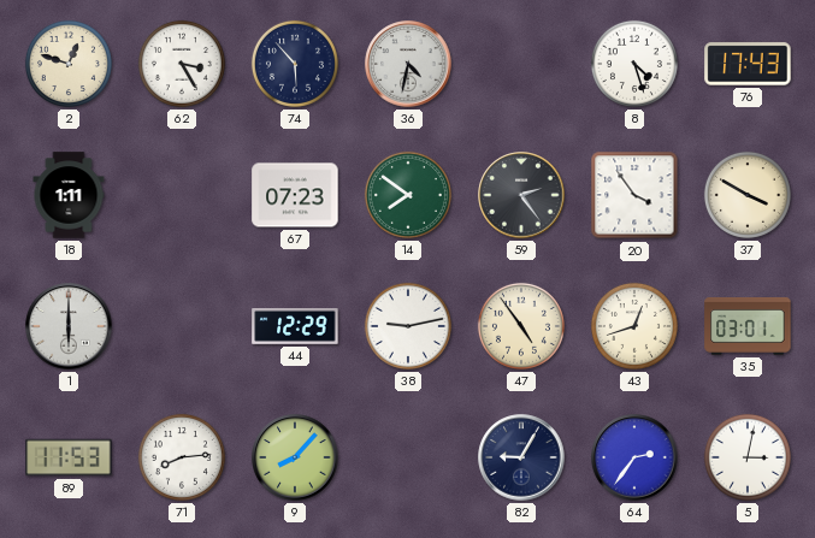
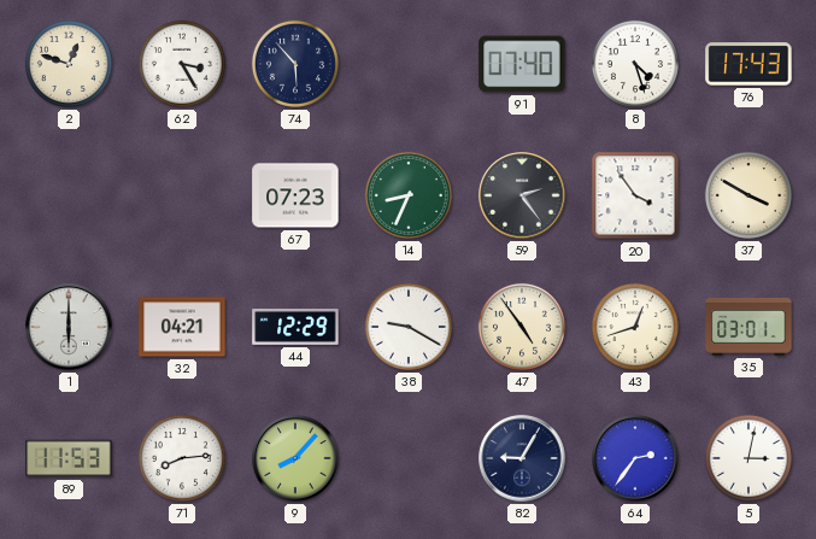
36: 4:32 -> none
91: none -> 07:40
18: 1:11 -> none
14: 7:51 -> 8:34
32: none -> 04:21
38: 9:13 -> 9:20
